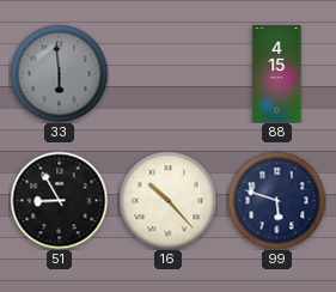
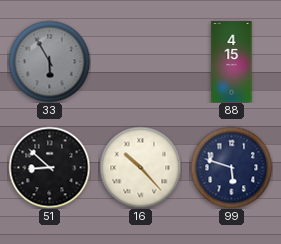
33: 5:59 -> 5:55
51: 8:55 -> 8:52
